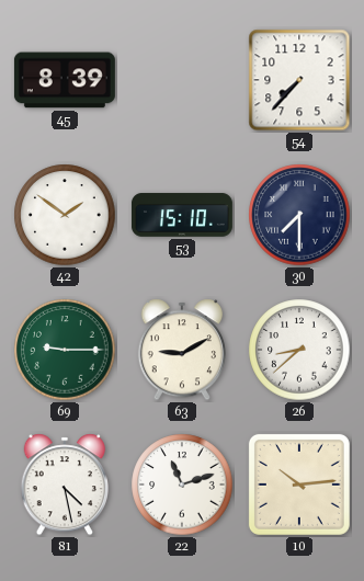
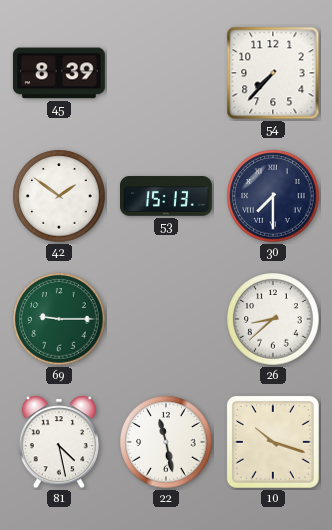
53: 15:10 -> 15:13
63: 9:10 -> none
22: 11:12 -> 11:28
10: 10:14 -> 10:18
